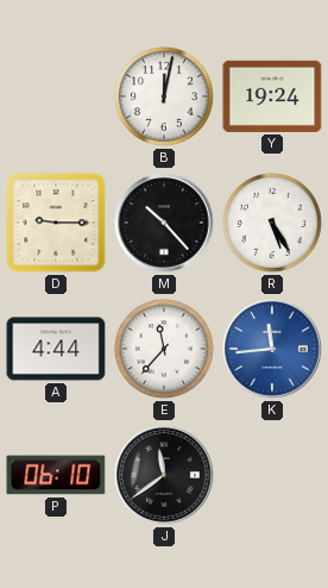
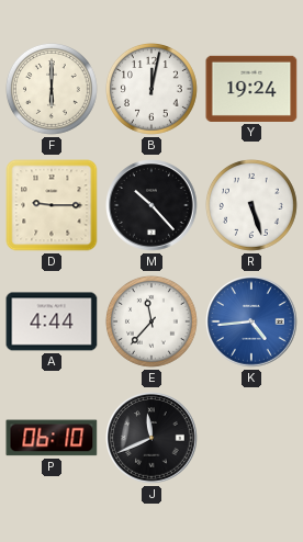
F: none -> 6:00
R: 5:25 -> 5:27
K: 11:44 -> 4:44
J: 11:39 -> 11:41
